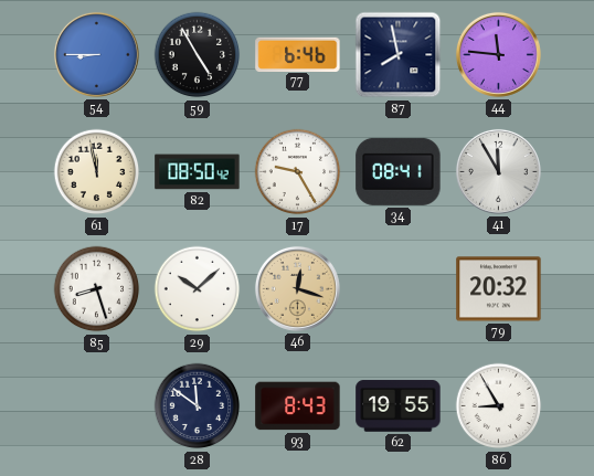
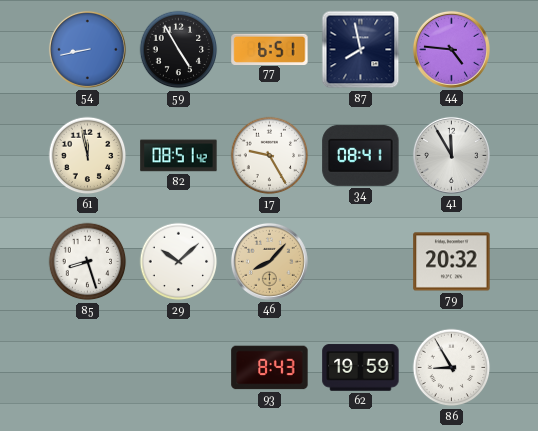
54: 8:45 -> 8:43
77: 6:46 -> 6:51
44: 11:46 -> 4:46
82: 08:50 -> 08:51
46: 12:18 -> 8:07
28: 11:51 -> none
62: 19:55 -> 19:59
